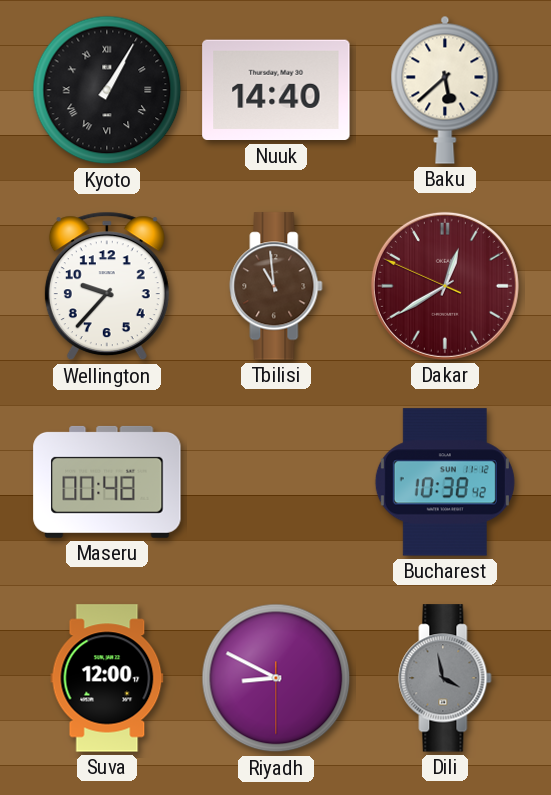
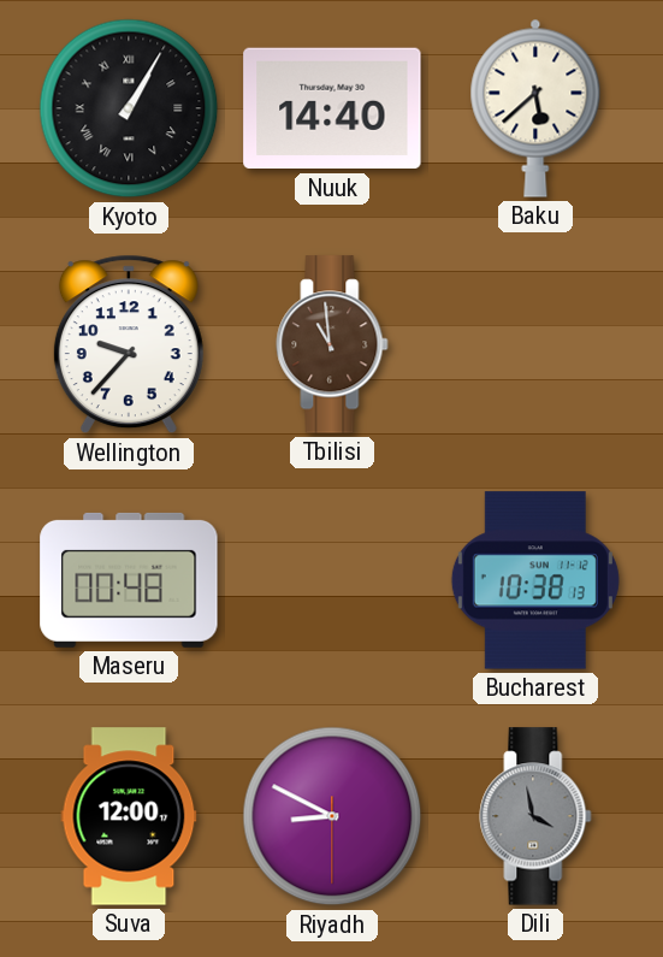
Dakar: 12:39 -> none
Bucharest: 10:38:42 -> 10:38:13
